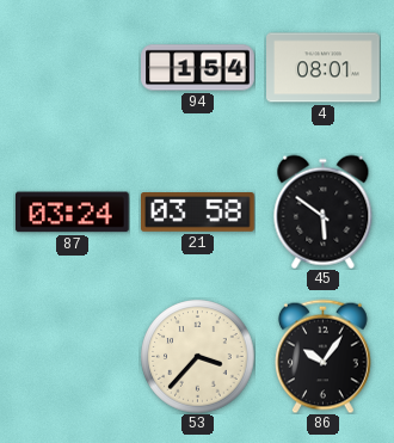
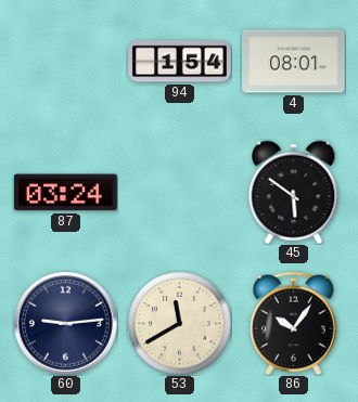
21: 03:58 -> none
60: none -> 9:14
53: 3:37 -> 11:40
